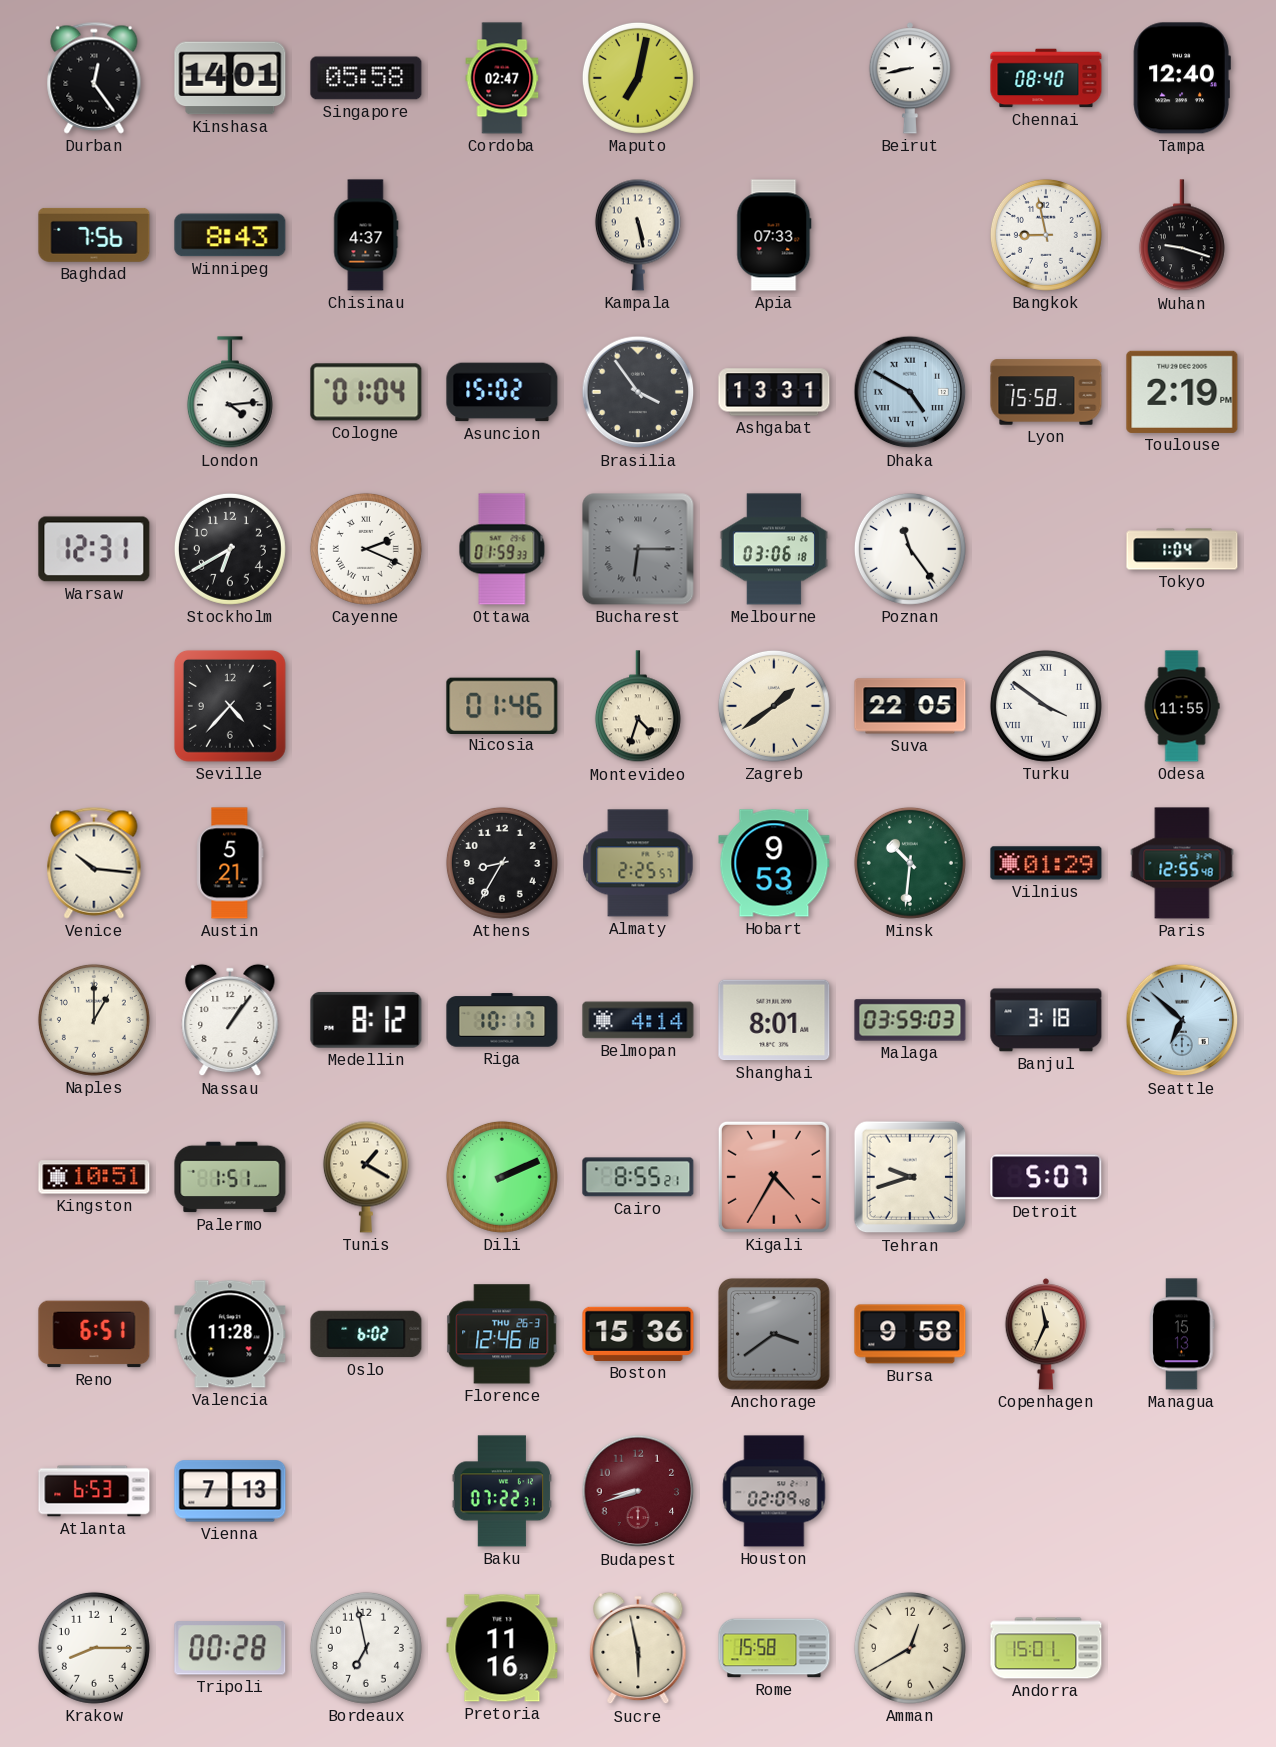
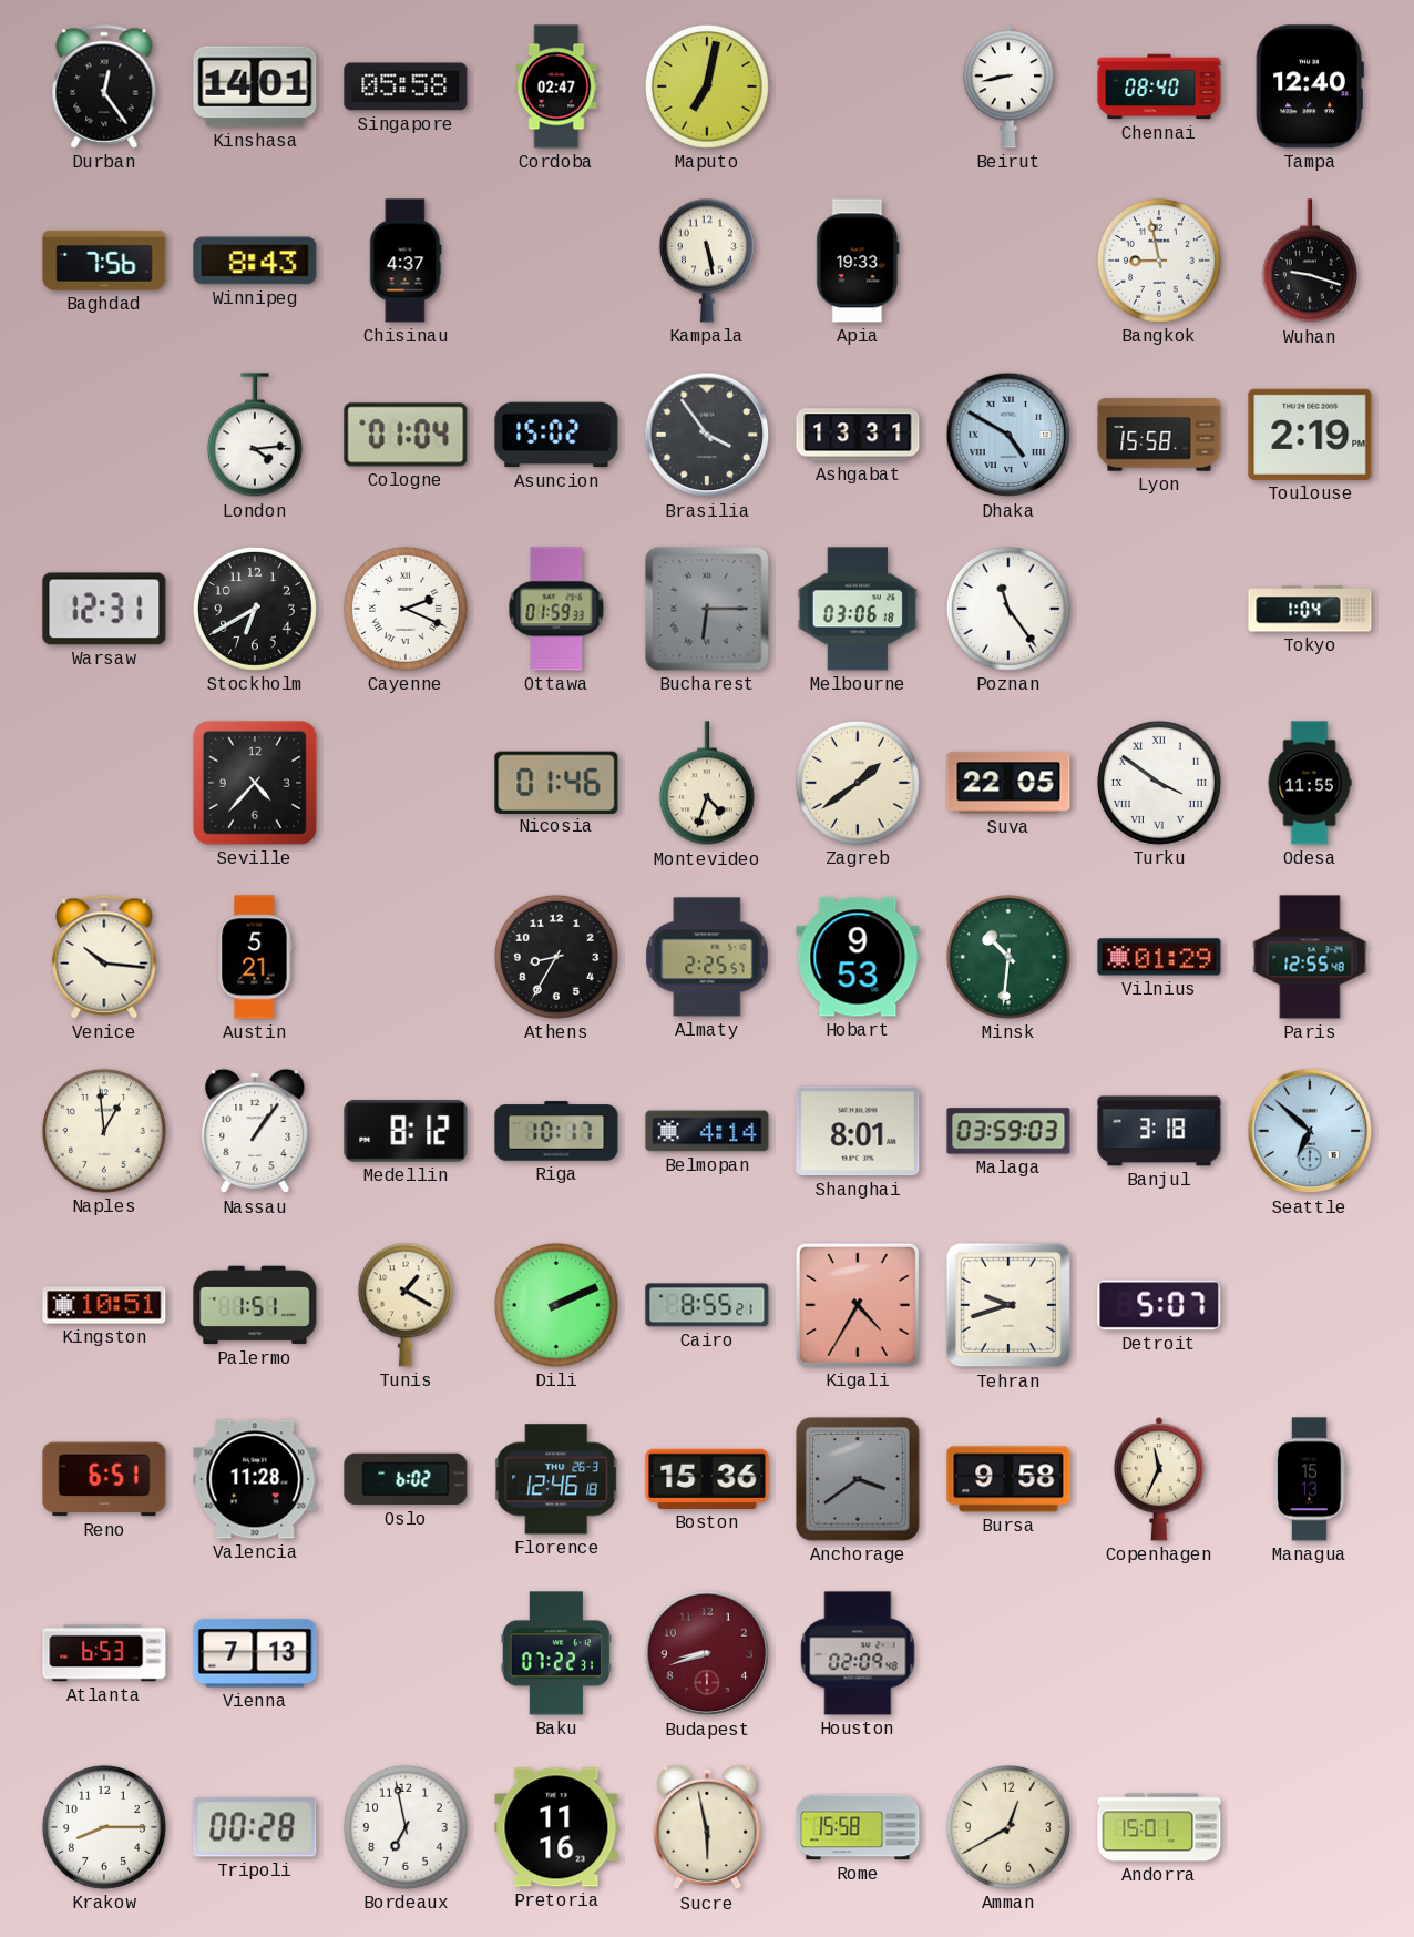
Apia: 07:33 -> 19:33
Naples: 1:00 -> 12:59
